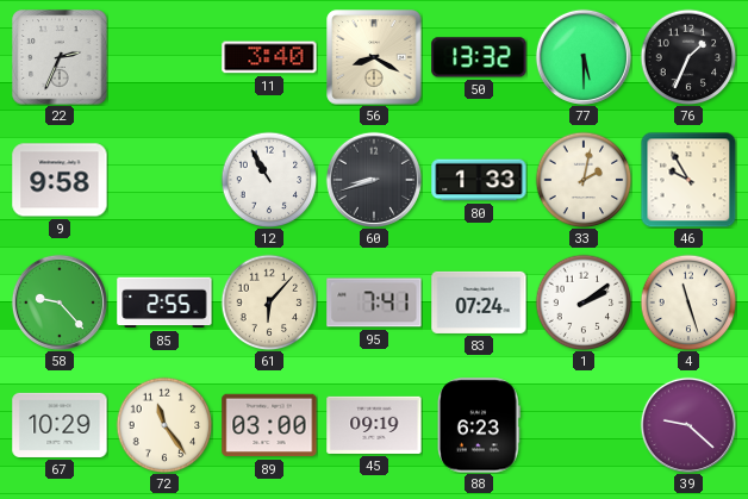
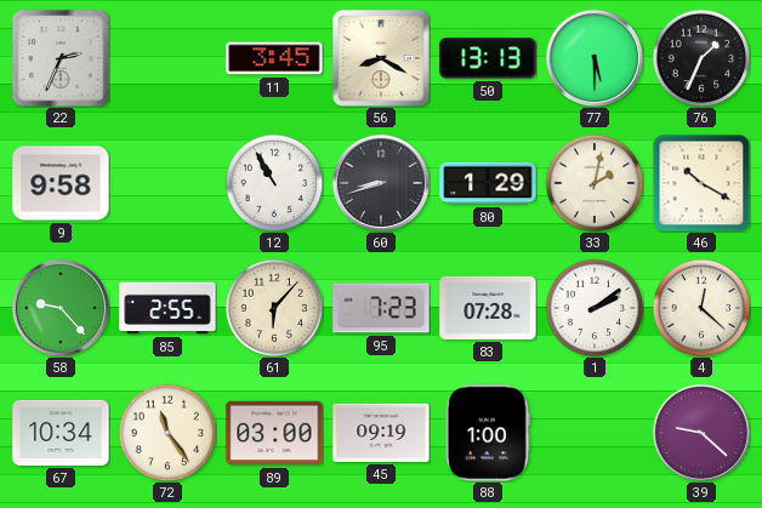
11: 3:40 -> 3:45
50: 13:32 -> 13:13
80: 1:33 -> 1:29
46: 9:55 -> 10:20
95: 7:41 -> 7:23
83: 07:24 -> 07:28
4: 11:27 -> 12:22
67: 10:29 -> 10:34
88: 6:23 -> 1:00
